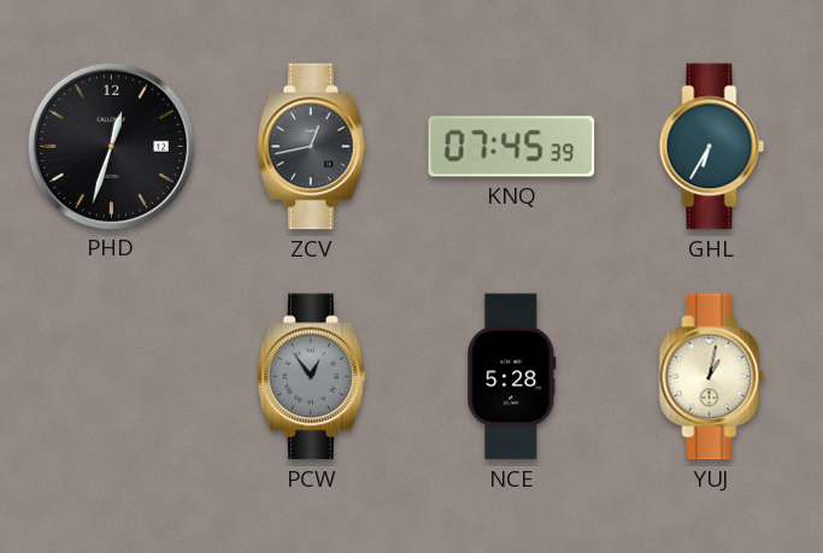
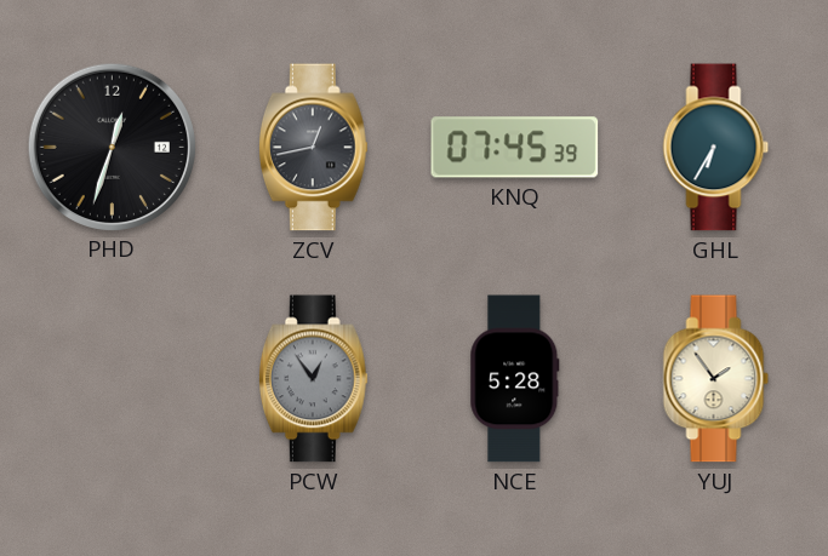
YUJ: 1:02 -> 1:54
